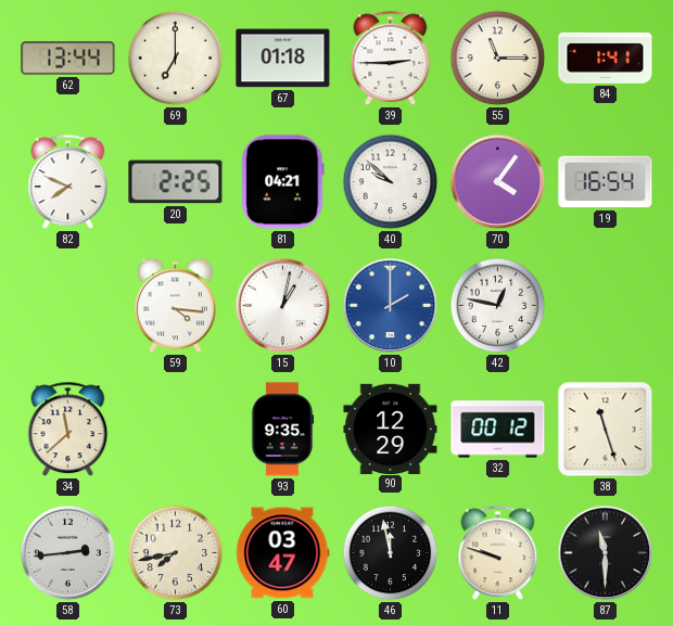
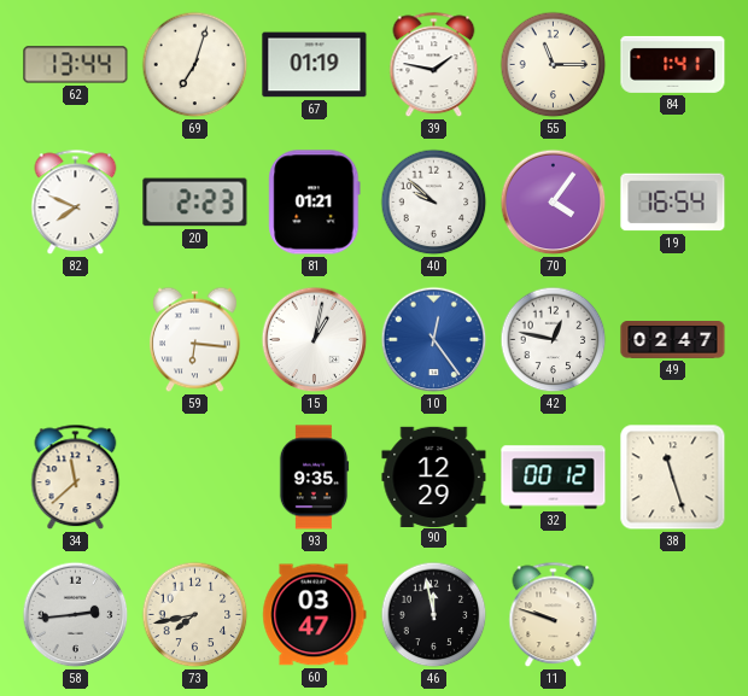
69: 7:00 -> 7:03
67: 01:18 -> 01:19
39: 2:45 -> 1:47
20: 2:25 -> 2:23
81: 04:21 -> 01:21
59: 4:16 -> 6:16
10: 2:00 -> 12:24
49: none -> 02:47
87: 11:30 -> none
